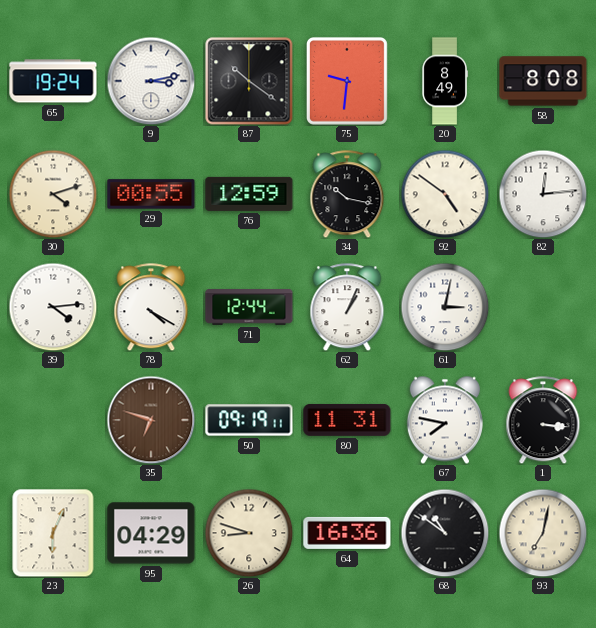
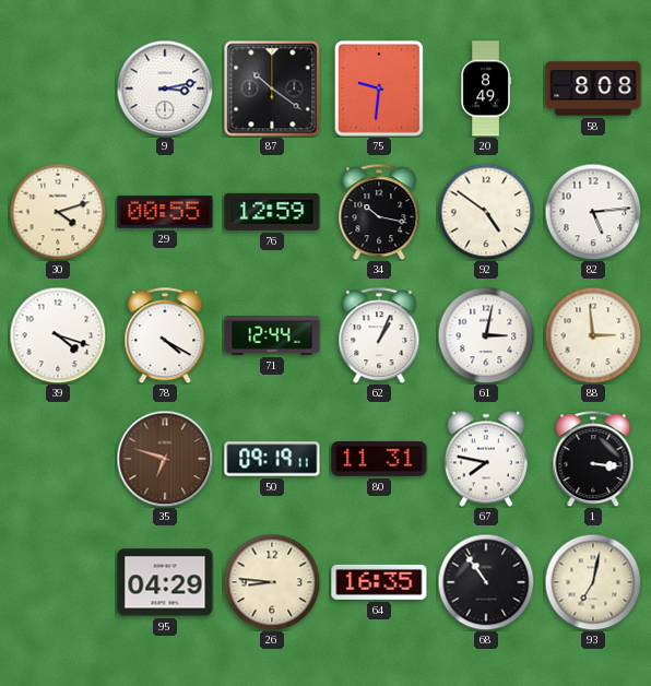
65: 19:24 -> none
82: 12:14 -> 5:14
39: 4:14 -> 4:18
88: none -> 2:59
23: 6:04 -> none
26: 8:48 -> 8:46
64: 16:36 -> 16:35
68: 10:51 -> 10:54
